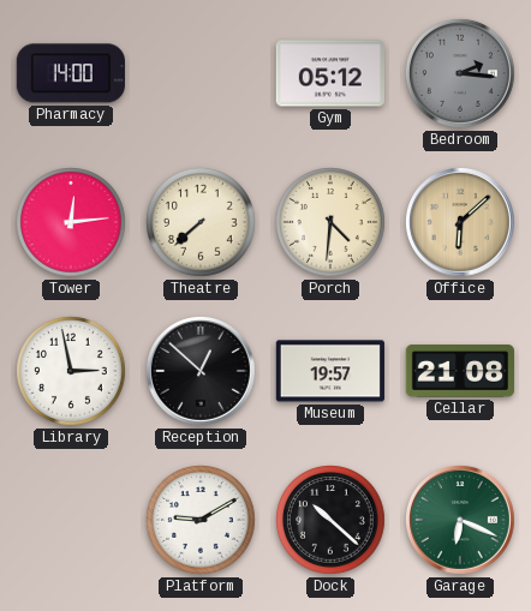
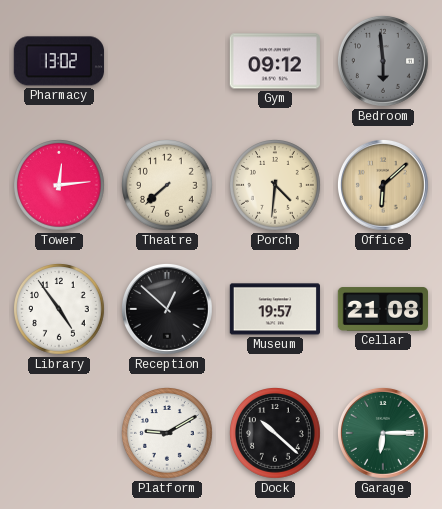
Pharmacy: 14:00 -> 13:02
Gym: 05:12 -> 09:12
Bedroom: 2:16 -> 5:59
Library: 2:58 -> 4:54
Garage: 6:19 -> 6:15
